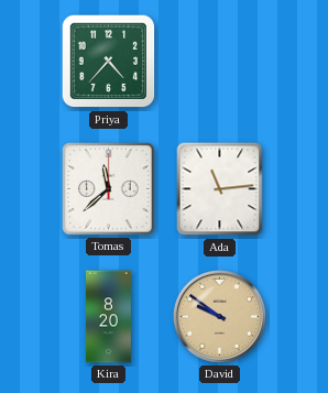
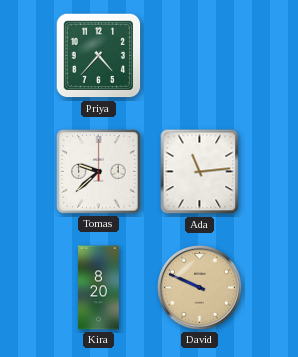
Tomas: 11:38 -> 9:38
David: 9:51 -> 9:49
